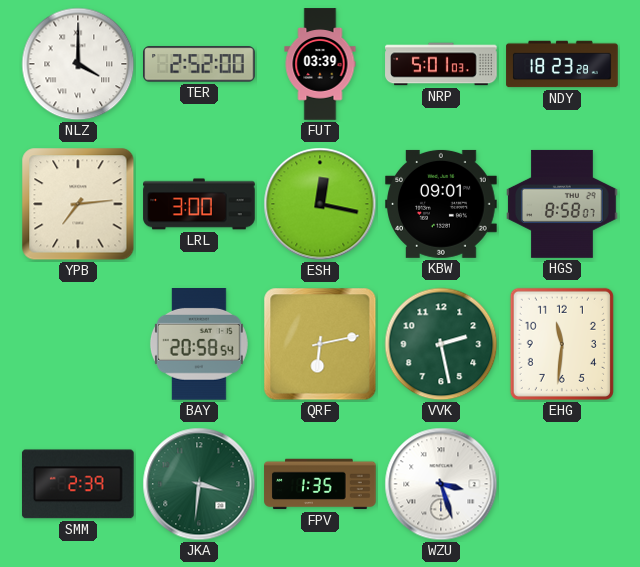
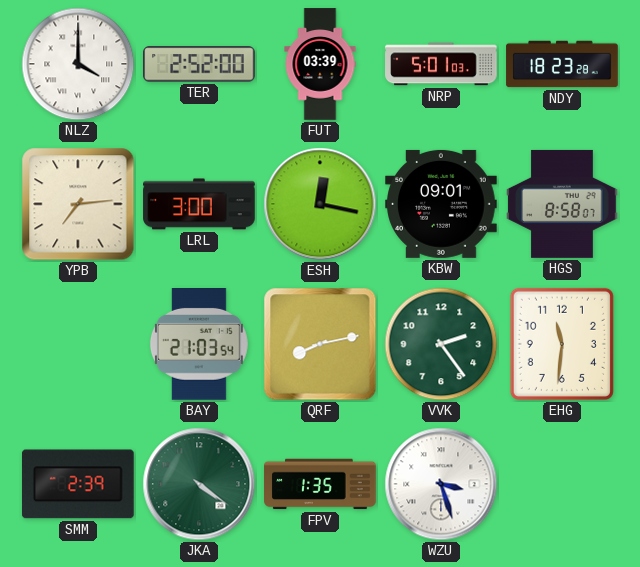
BAY: 20:58 -> 21:03
QRF: 6:13 -> 8:13
VVK: 2:28 -> 2:24
JKA: 3:31 -> 4:21
